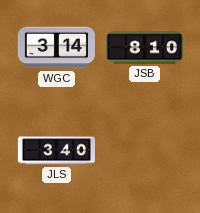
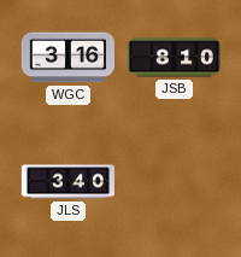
WGC: 3:14 -> 3:16
